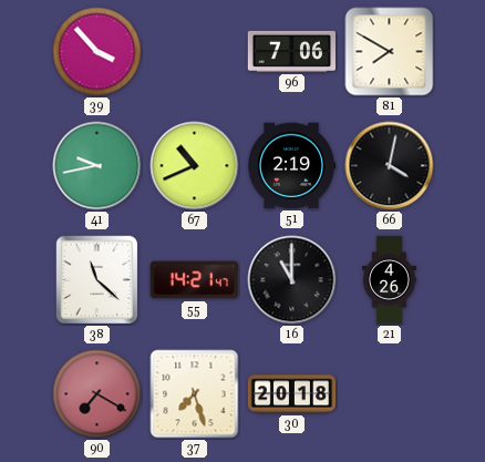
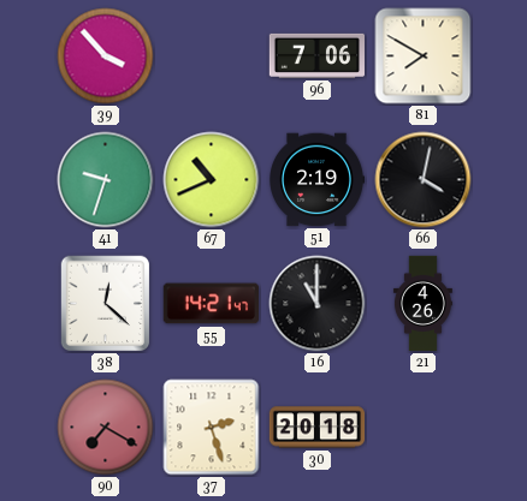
41: 9:43 -> 9:33
38: 11:22 -> 12:22
37: 7:27 -> 2:27
